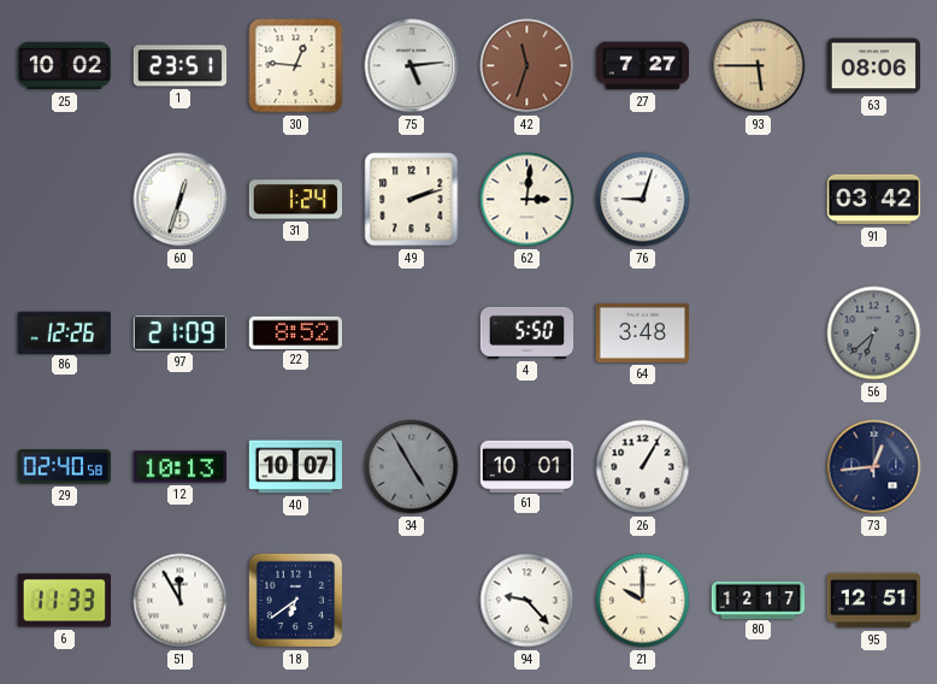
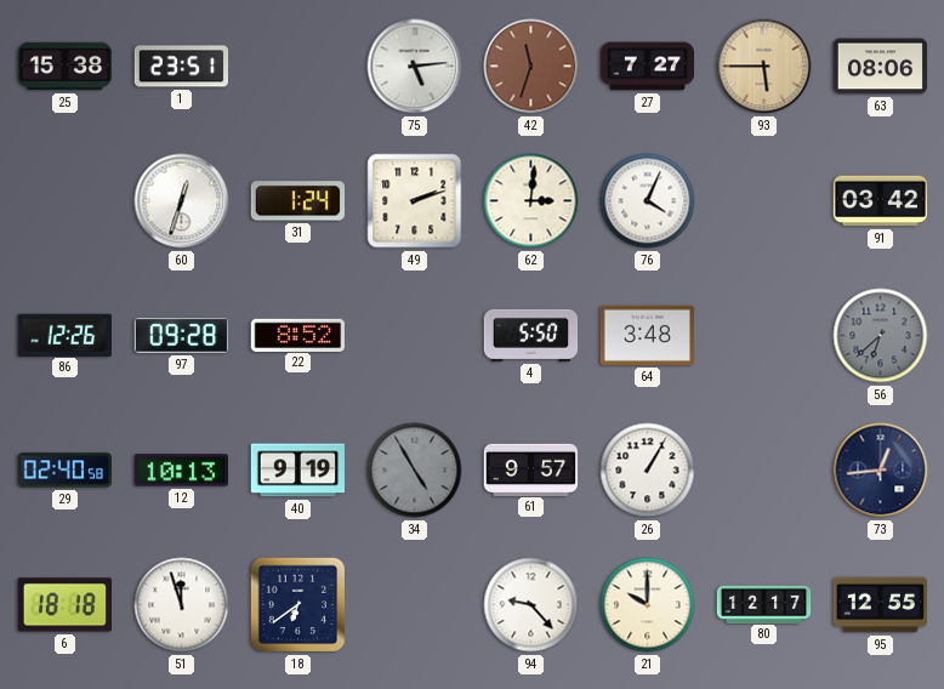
25: 10:02 -> 15:38
30: 12:46 -> none
76: 9:03 -> 4:04
97: 21:09 -> 09:28
40: 10:07 -> 9:19
61: 10:01 -> 9:57
6: 11:33 -> 18:18
51: 11:55 -> 11:57
95: 12:51 -> 12:55
